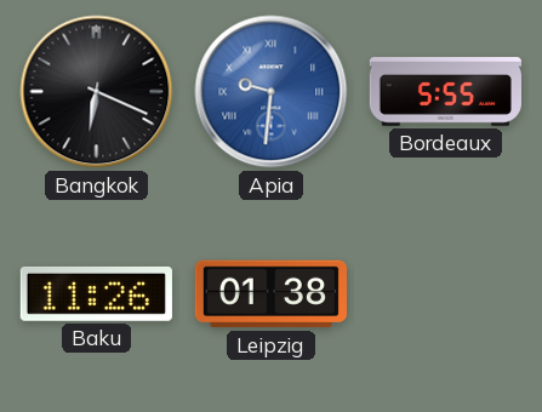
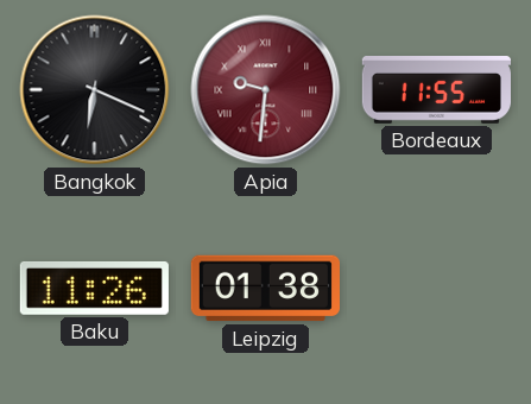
Apia dial: blue -> burgundy
Bordeaux: 5:55 -> 11:55
